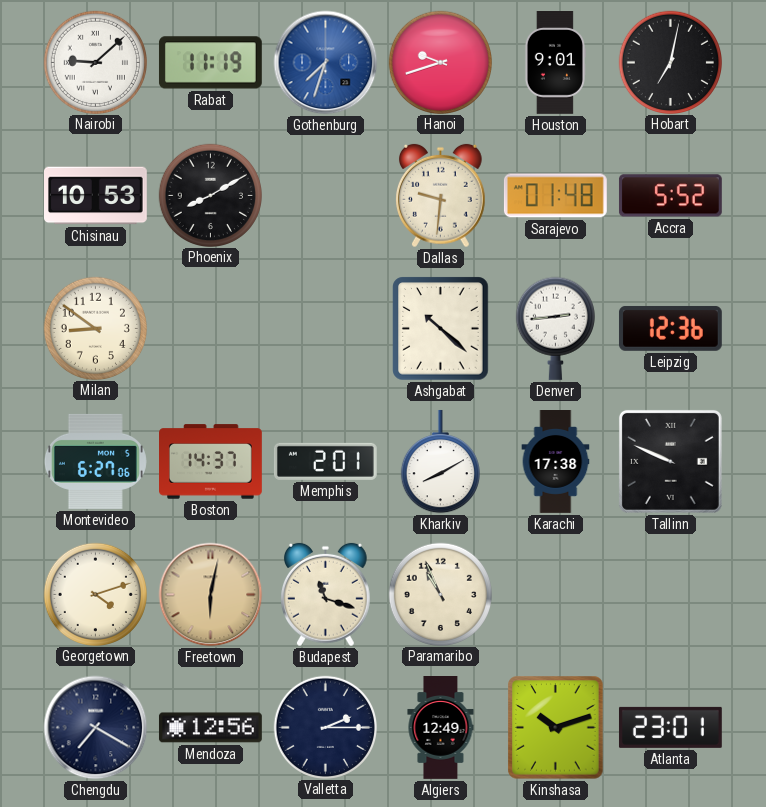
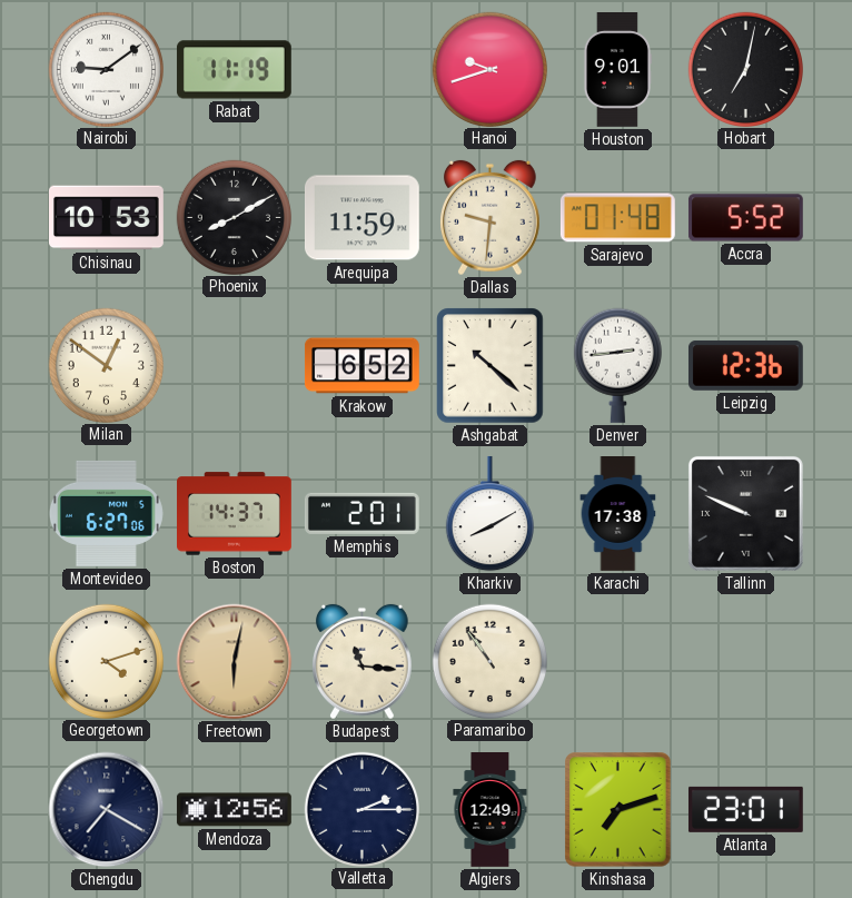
Nairobi: 9:08 -> 9:09
Gothenburg: 7:33 -> none
Arequipa: none -> 11:59
Milan: 8:51 -> 12:51
Krakow: none -> 6:52
Budapest: 11:18 -> 11:16
Paramaribo: 10:56 -> 10:54
Kinshasa: 10:12 -> 7:12
